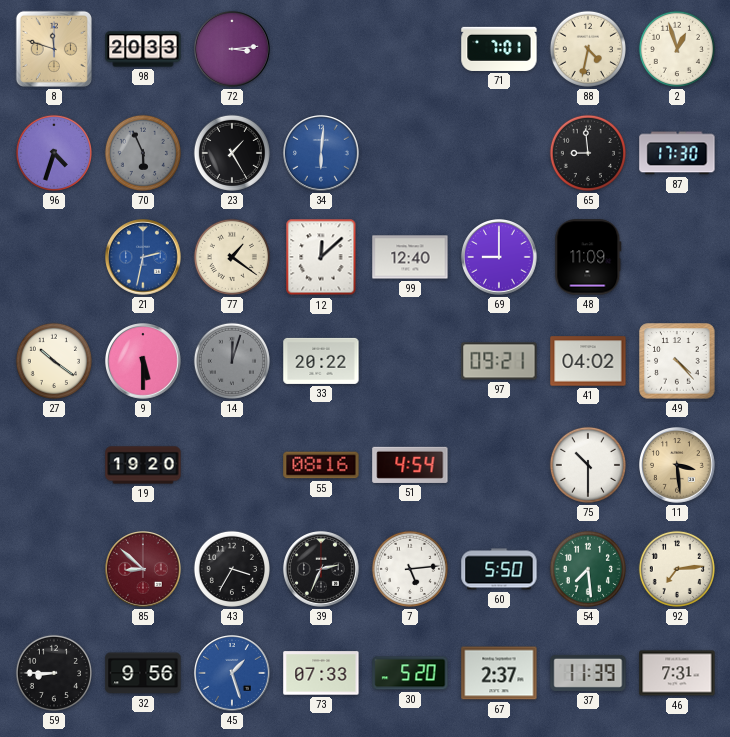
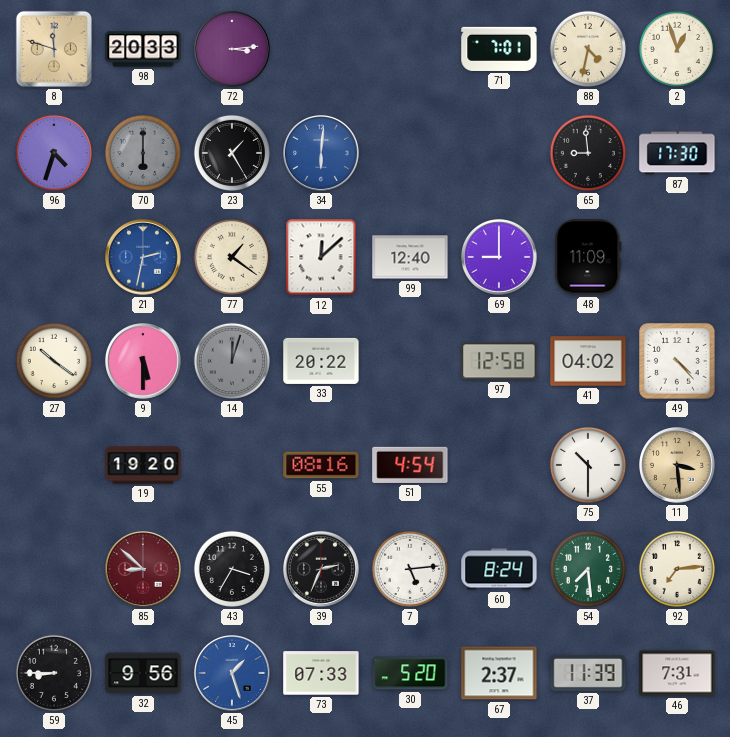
70: 5:56 -> 6:00
97: 09:21 -> 12:58
60: 5:50 -> 8:24
